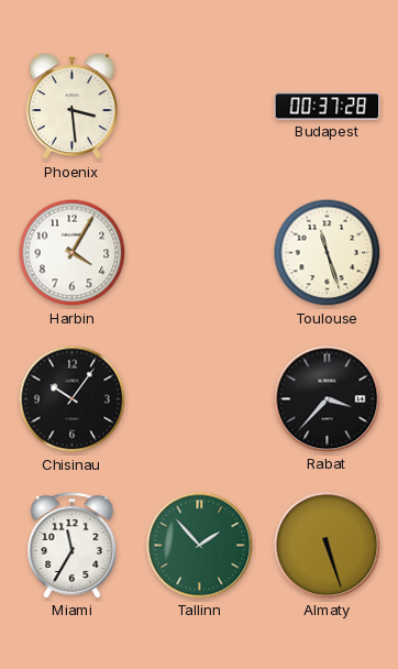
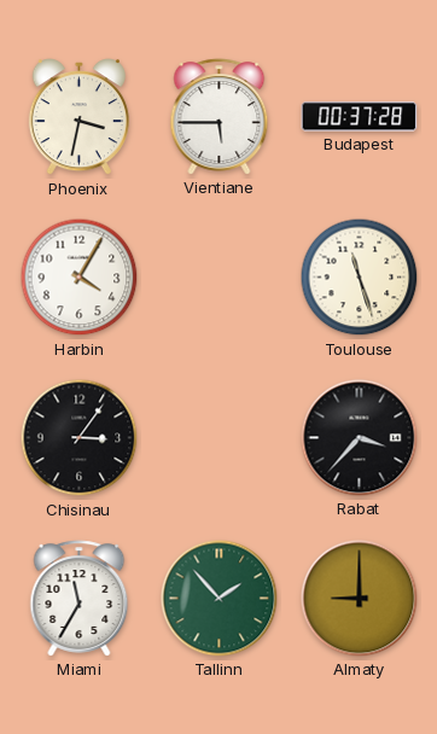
Phoenix: 3:29 -> 3:32
Vientiane: none -> 5:45
Chisinau: 10:06 -> 3:06
Almaty: 5:27 -> 9:00
